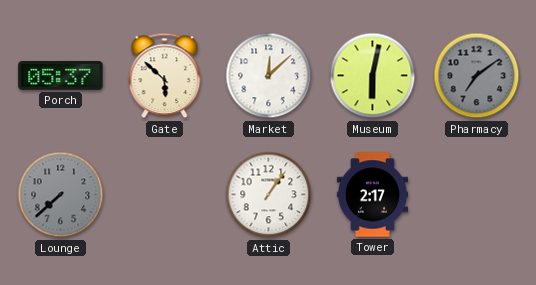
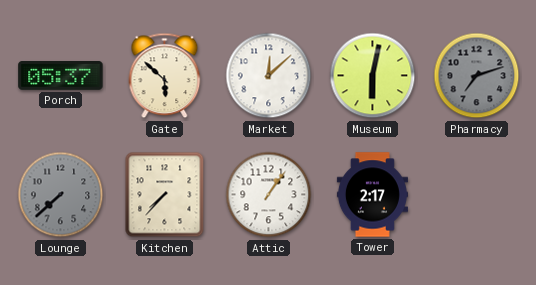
Pharmacy: 7:09 -> 7:12
Kitchen: none -> 7:37
